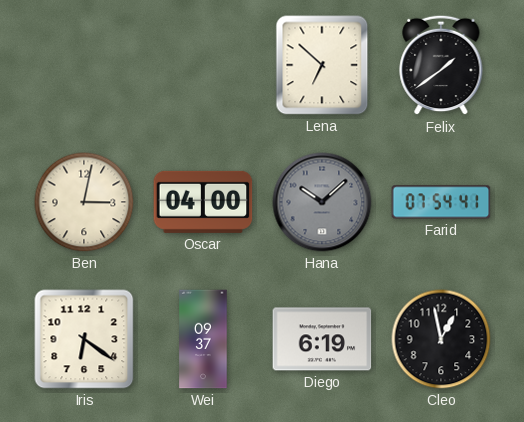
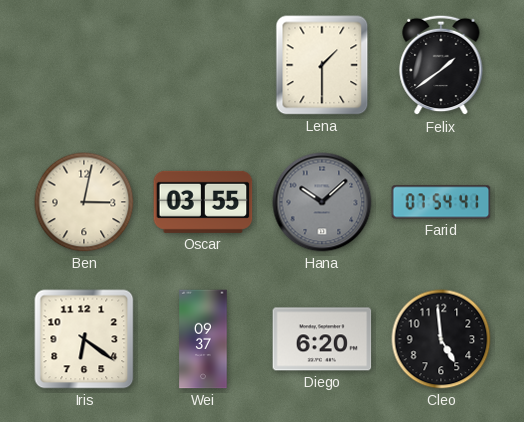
Lena: 6:52 -> 1:30
Oscar: 04:00 -> 03:55
Diego: 6:19 -> 6:20
Cleo: 12:58 -> 4:59
